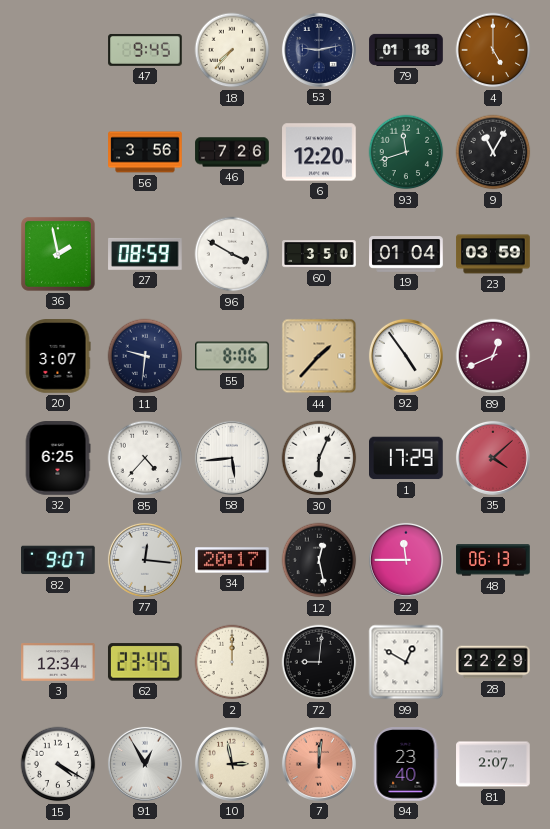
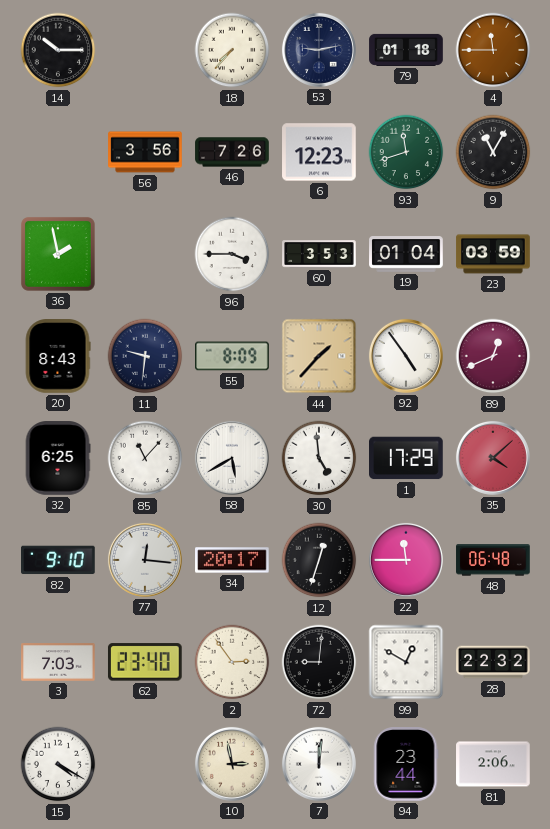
14: none -> 10:15
47: 9:45 -> none
4: 5:00 -> 11:45
6: 12:20 -> 12:23
27: 08:59 -> none
96: 3:50 -> 3:45
60: 3:50 -> 3:53
20: 3:07 -> 8:43
55: 8:06 -> 8:09
85: 4:37 -> 11:07
58: 5:44 -> 5:40
30: 6:04 -> 4:59
82: 9:07 -> 9:10
12: 12:28 -> 12:33
48: 06:13 -> 06:48
3: 12:34 -> 7:03
62: 23:45 -> 23:40
2: 12:00 -> 2:54
28: 22:29 -> 22:32
91: 12:55 -> none
7 dial: salmon -> white
94: 23:40 -> 23:44
81: 2:07 -> 2:06
